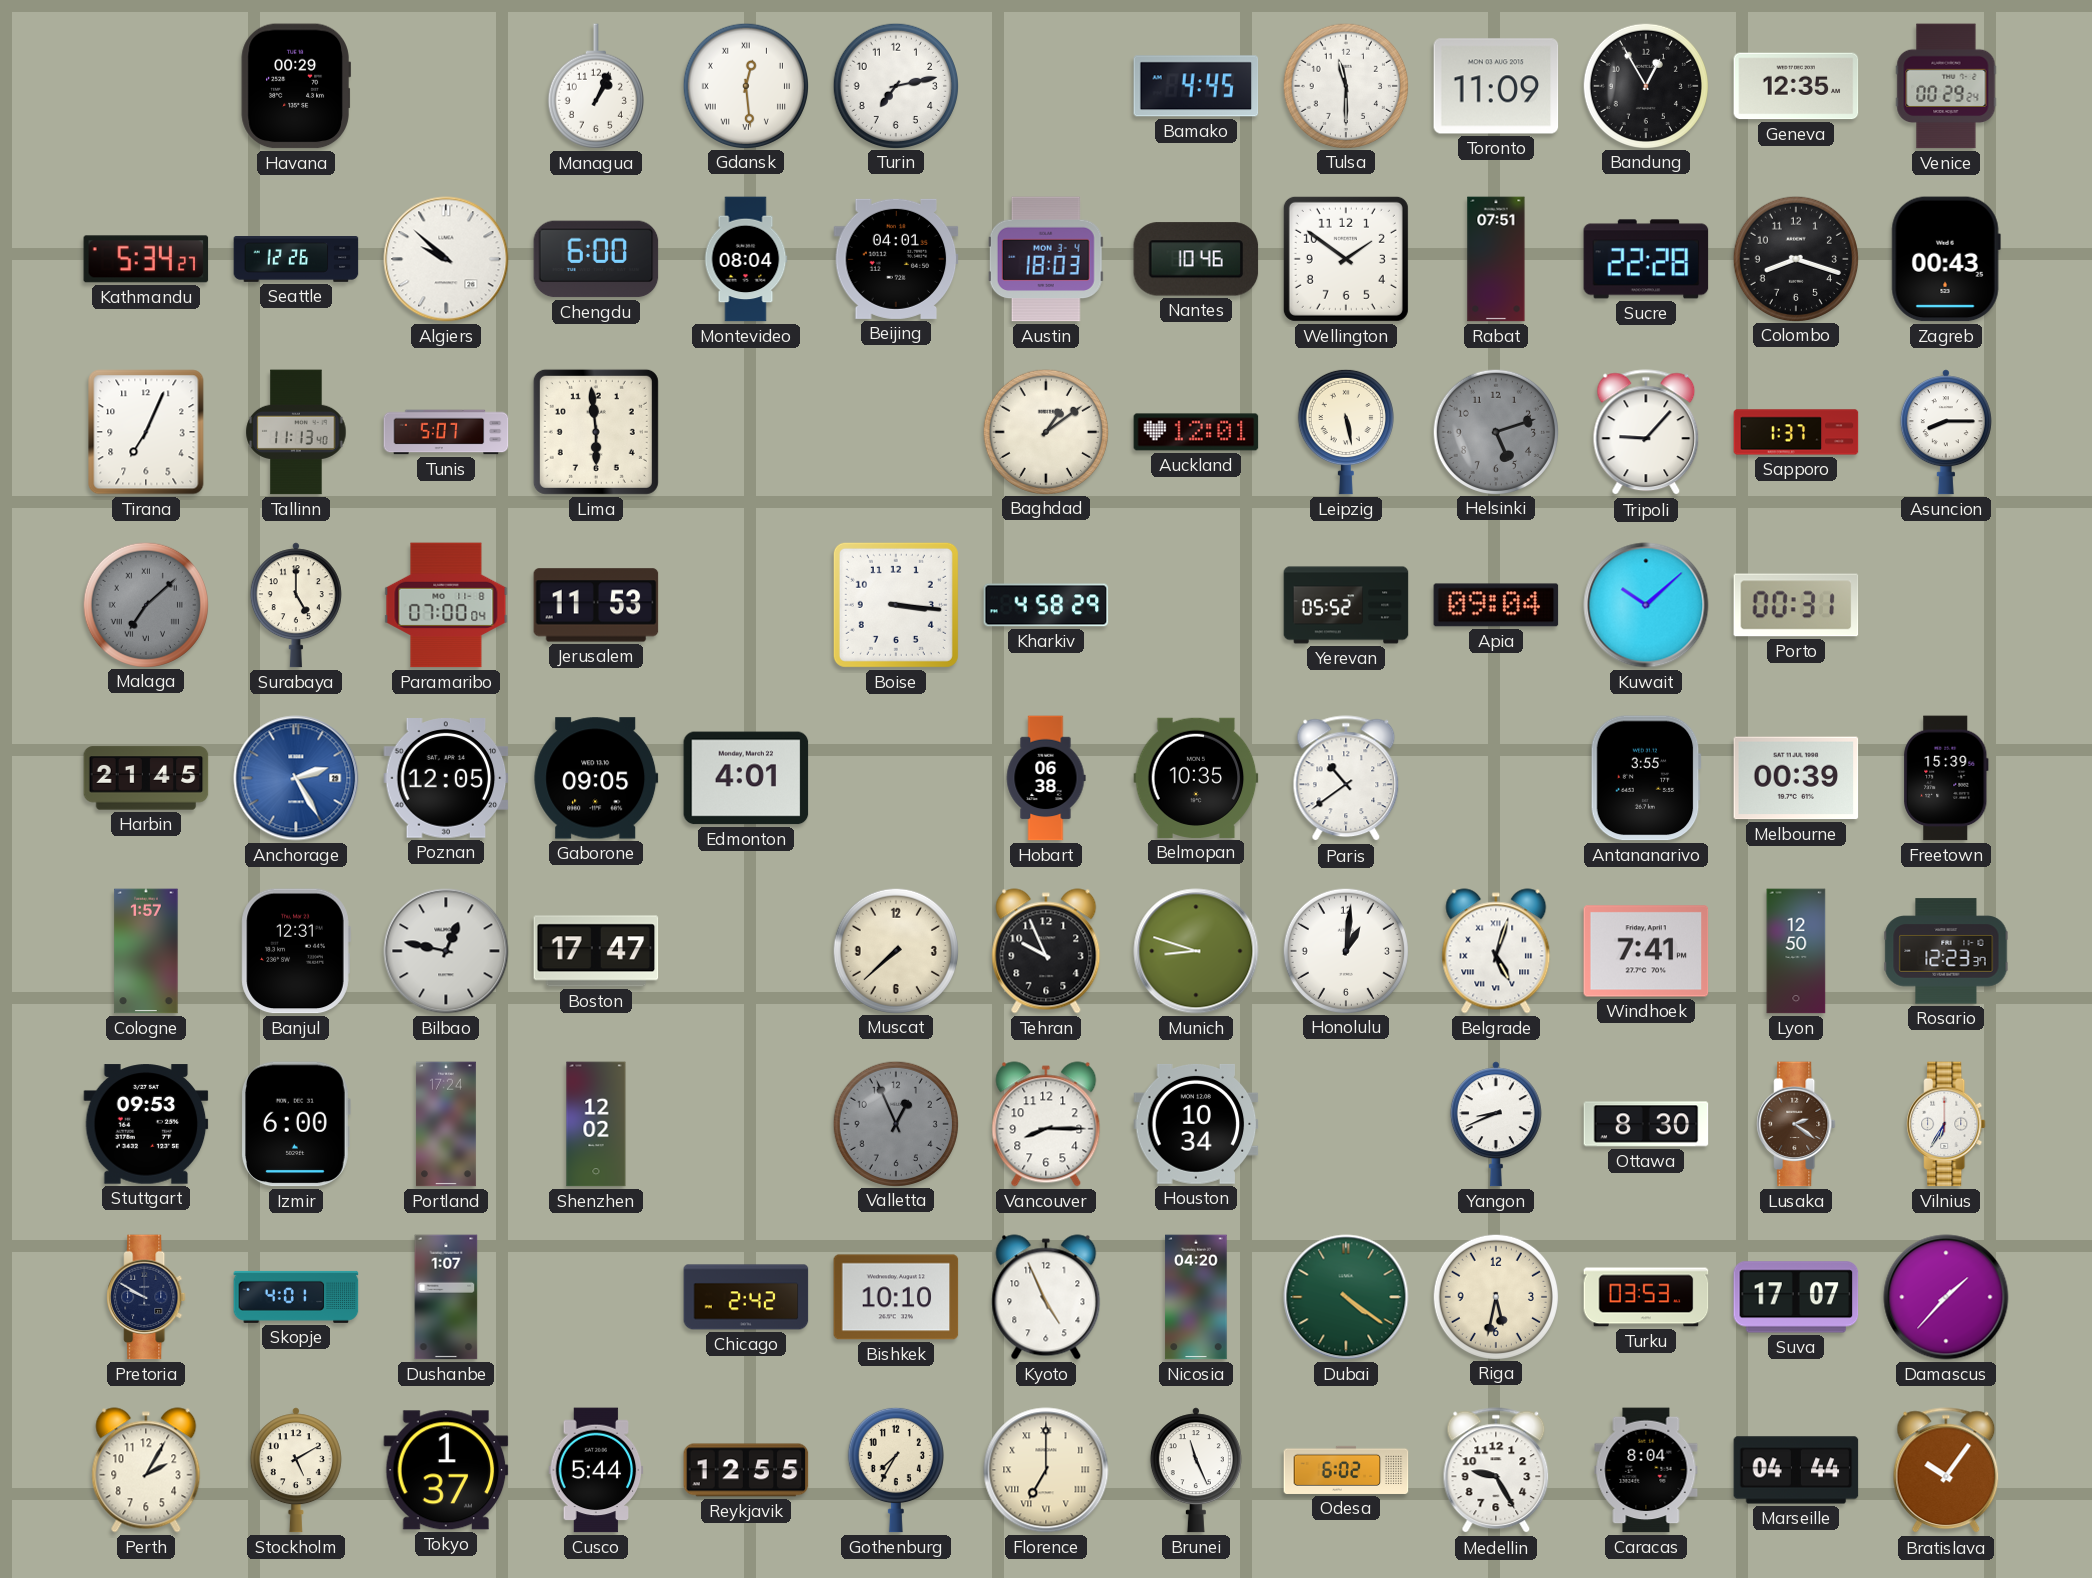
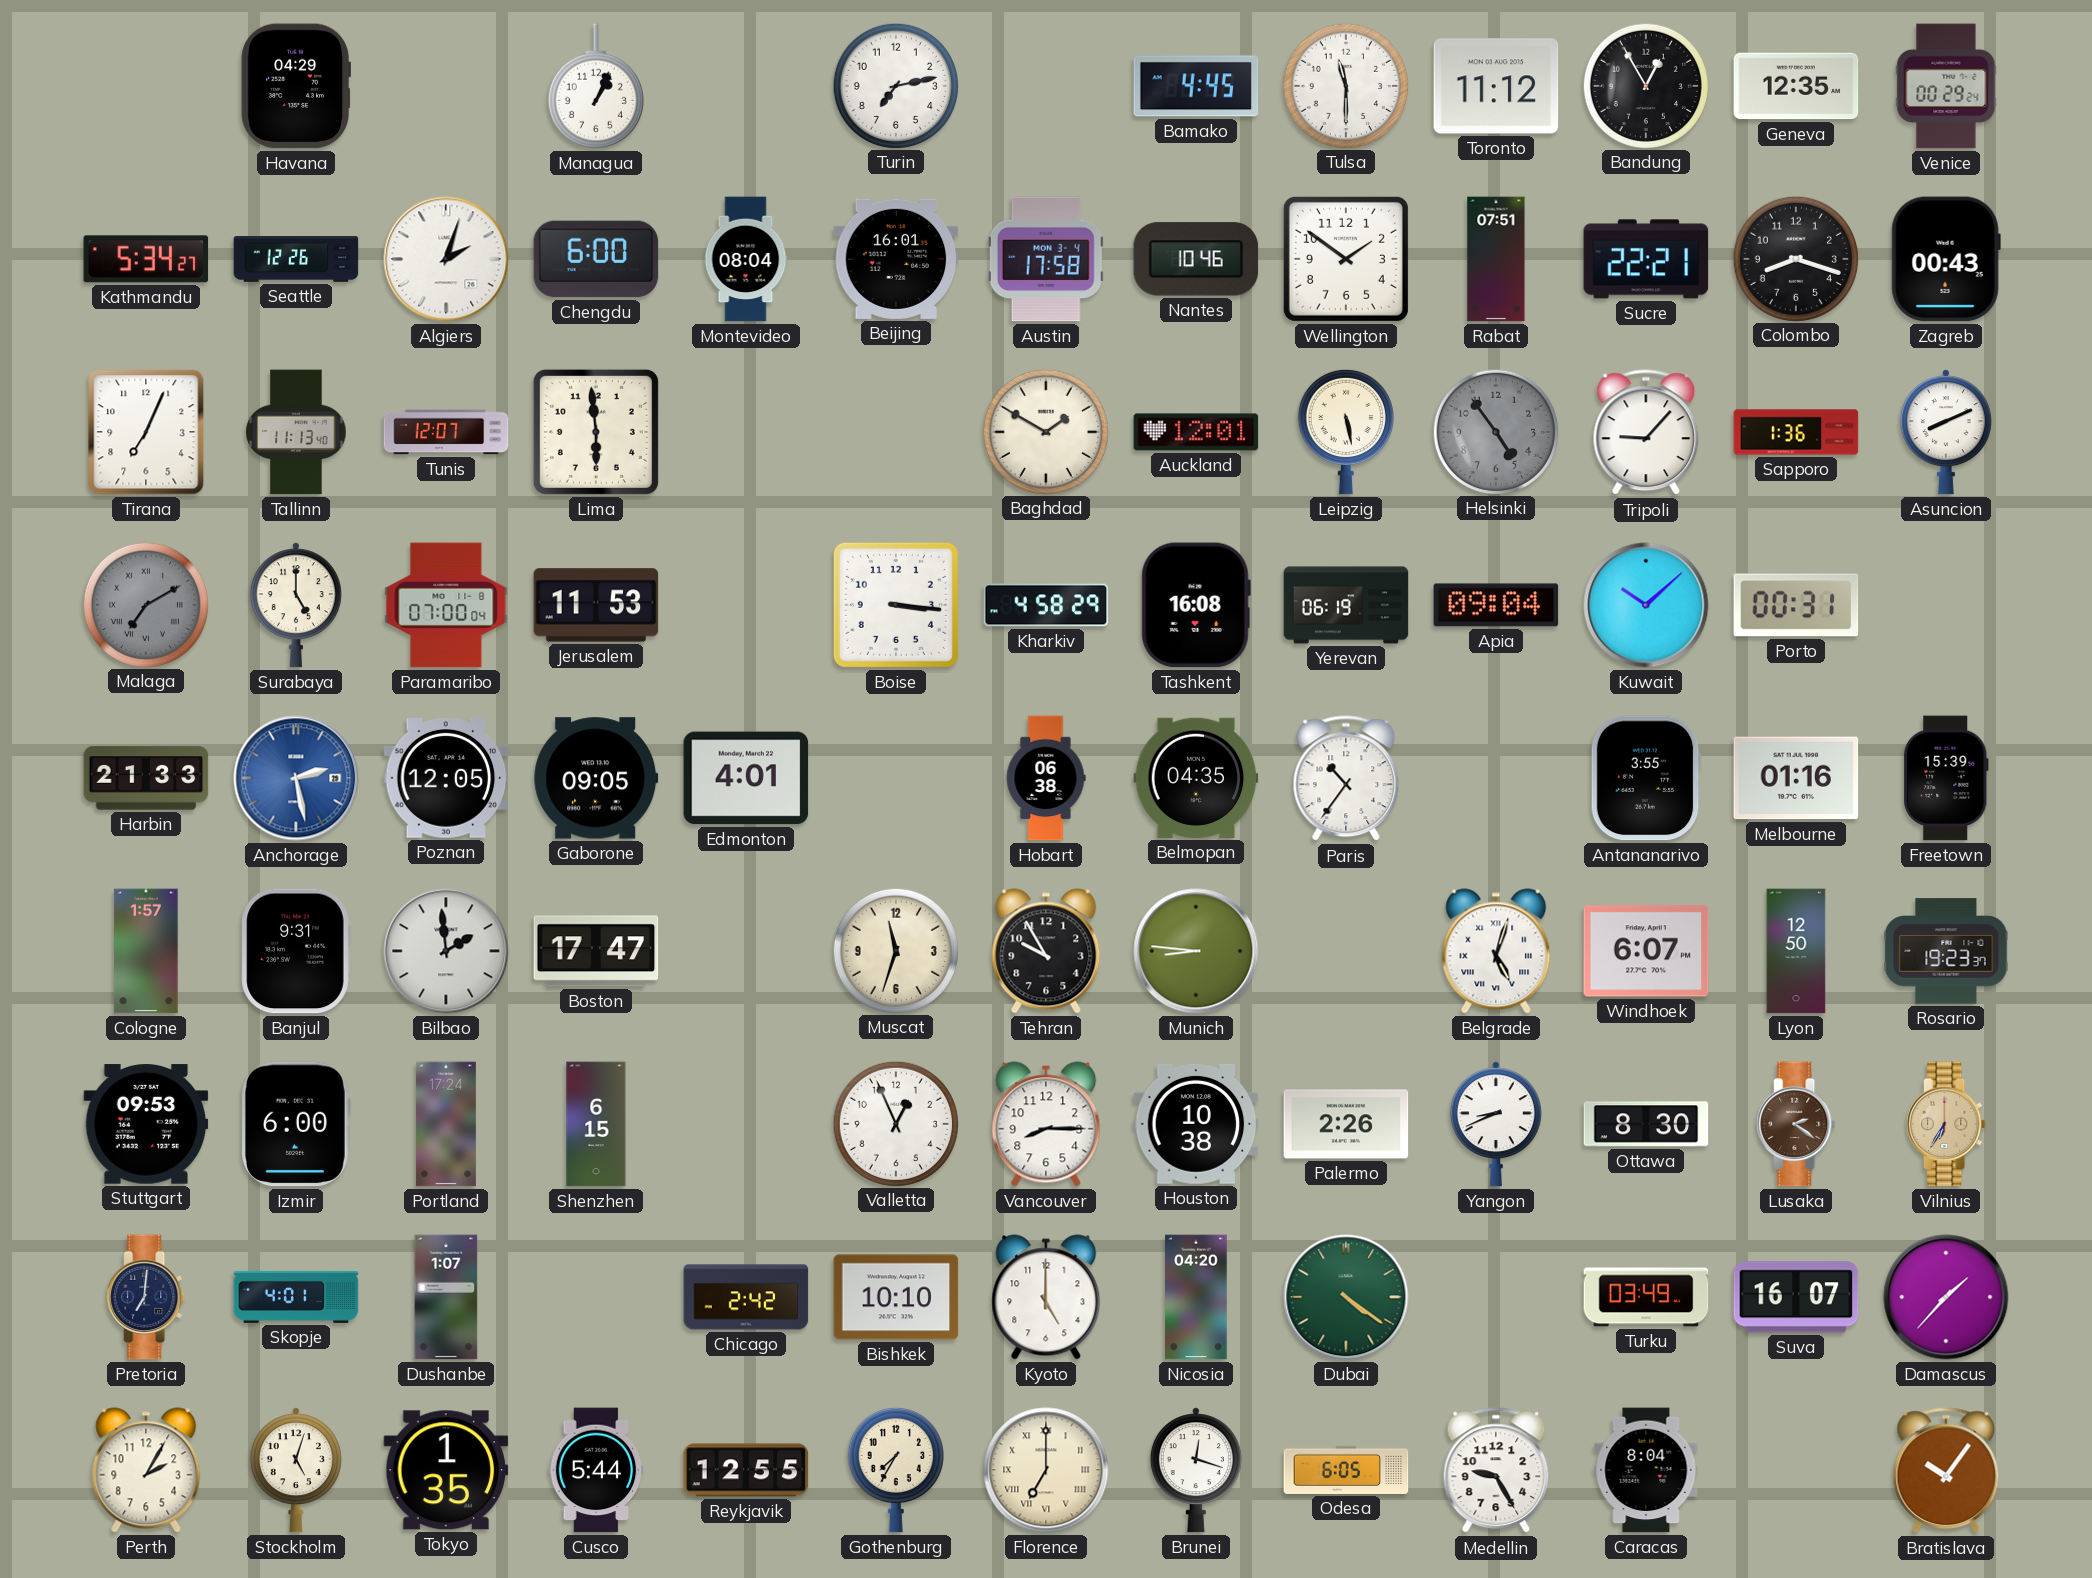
Havana: 00:29 -> 04:29
Gdansk: 12:29 -> none
Toronto: 11:09 -> 11:12
Algiers: 9:52 -> 2:03
Beijing: 04:01 -> 16:01
Austin: 18:03 -> 17:58
Sucre: 22:28 -> 22:21
Tunis: 5:07 -> 12:07
Baghdad: 1:09 -> 1:50
Helsinki: 5:12 -> 4:54
Sapporo: 1:37 -> 1:36
Asuncion: 8:15 -> 8:11
Malaga: 7:08 -> 7:10
Tashkent: none -> 16:08
Yerevan: 05:52 -> 06:19
Harbin: 21:45 -> 21:33
Anchorage: 2:25 -> 2:28
Belmopan: 10:35 -> 04:35
Paris: 10:39 -> 10:36
Melbourne: 00:39 -> 01:16
Banjul: 12:31 -> 9:31
Bilbao: 12:47 -> 1:59
Muscat: 7:38 -> 11:33
Tehran: 9:56 -> 9:55
Munich: 8:48 -> 8:46
Honolulu: 1:01 -> none
Windhoek: 7:41 -> 6:07
Rosario: 12:23 -> 19:23
Shenzhen: 12:02 -> 6:15
Valletta dial: grey -> white
Houston: 10:34 -> 10:38
Palermo: none -> 2:26
Vilnius dial: white -> champagne
Pretoria: 9:50 -> 7:01
Kyoto: 4:56 -> 5:00
Riga: 5:32 -> none
Turku: 03:53 -> 03:49
Suva: 17:07 -> 16:07
Stockholm: 5:10 -> 5:03
Tokyo: 1:37 -> 1:35
Brunei: 11:26 -> 12:18
Odesa: 6:02 -> 6:05
Marseille: 04:44 -> none
